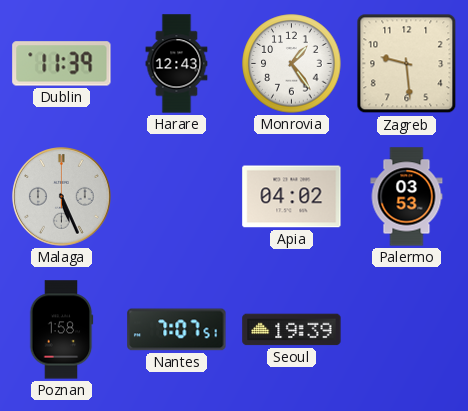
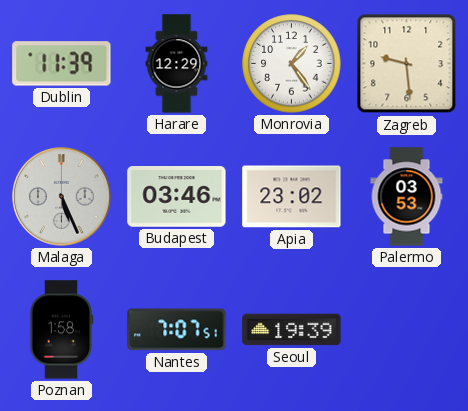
Harare: 12:43 -> 12:29
Budapest: none -> 03:46
Apia: 04:02 -> 23:02
